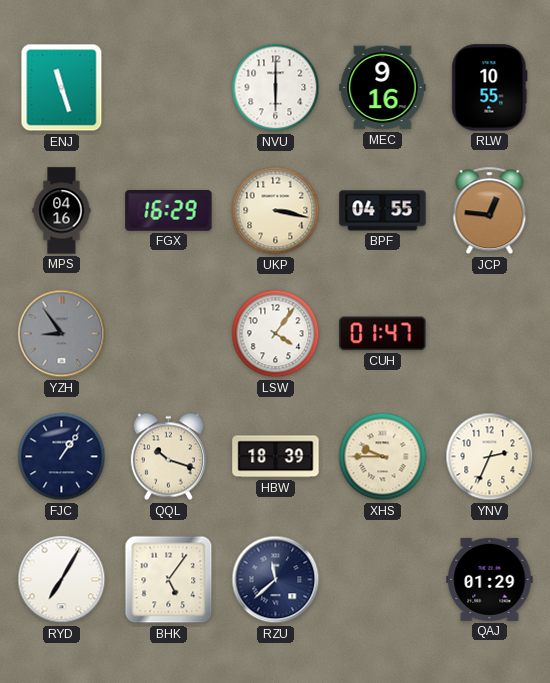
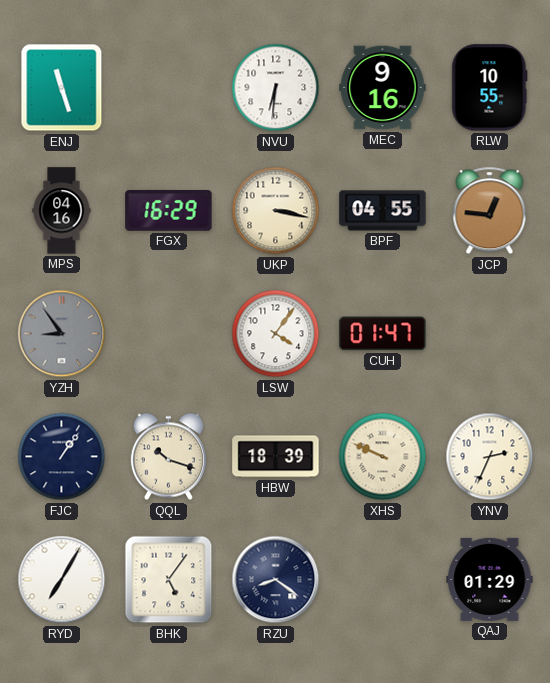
NVU: 6:00 -> 6:31
XHS: 9:45 -> 9:49
RZU: 11:38 -> 8:21
